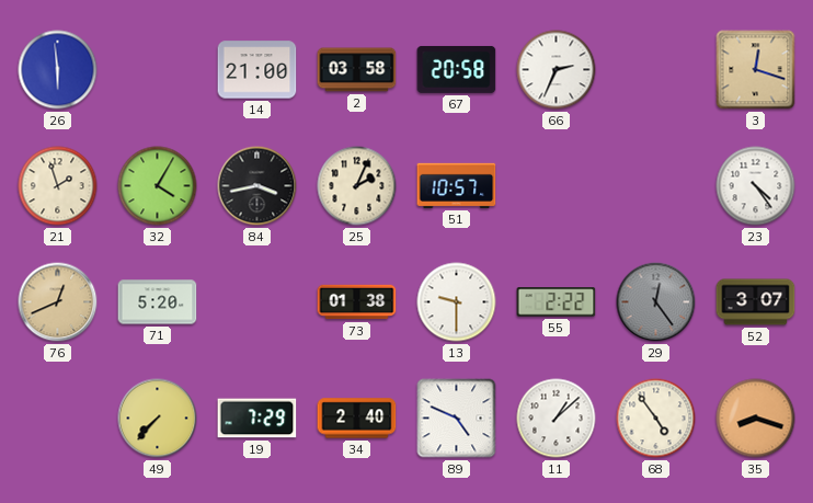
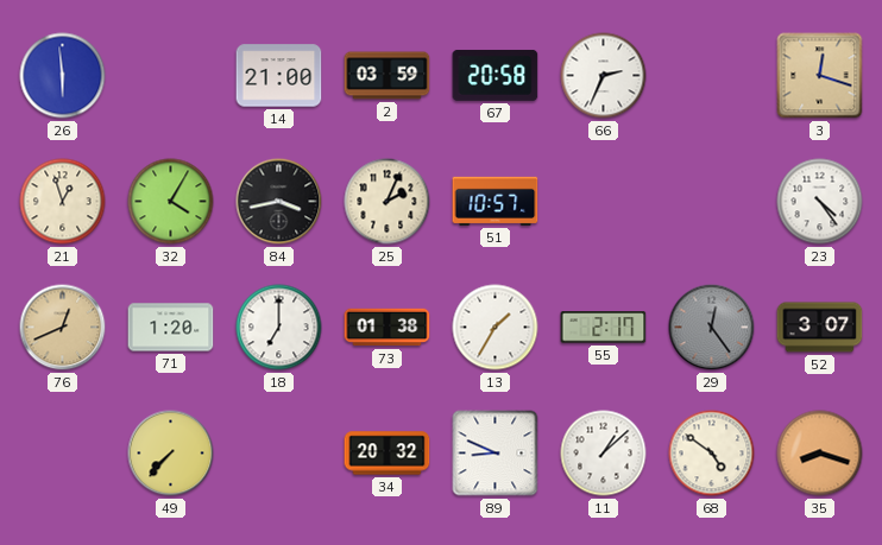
2: 03:58 -> 03:59
21: 1:57 -> 12:57
71: 5:20 -> 1:20
18: none -> 7:00
13: 9:30 -> 1:35
55: 2:22 -> 2:17
19: 7:29 -> none
34: 2:40 -> 20:32
89: 4:49 -> 8:49
68: 4:54 -> 4:51
